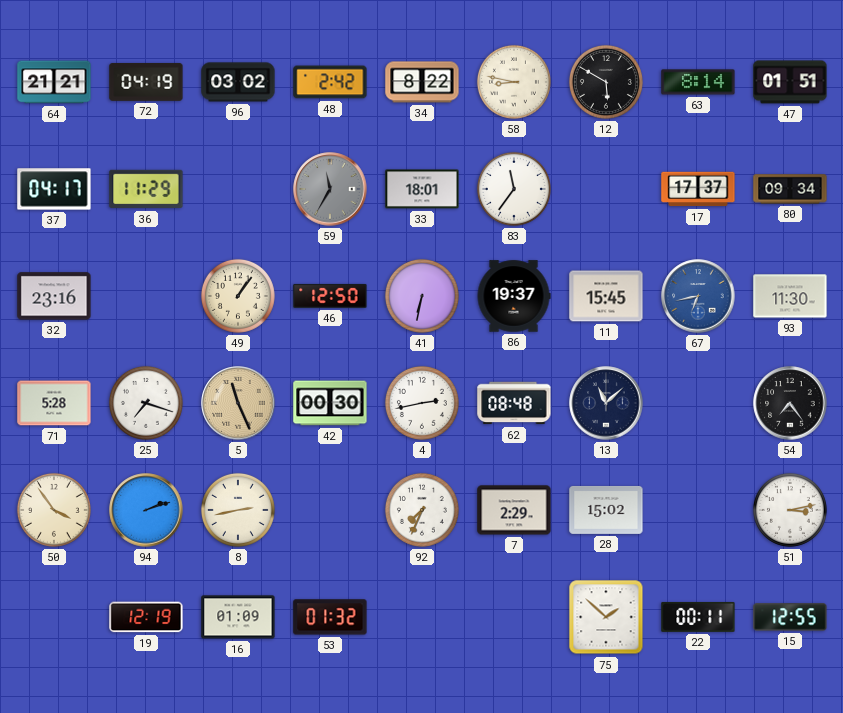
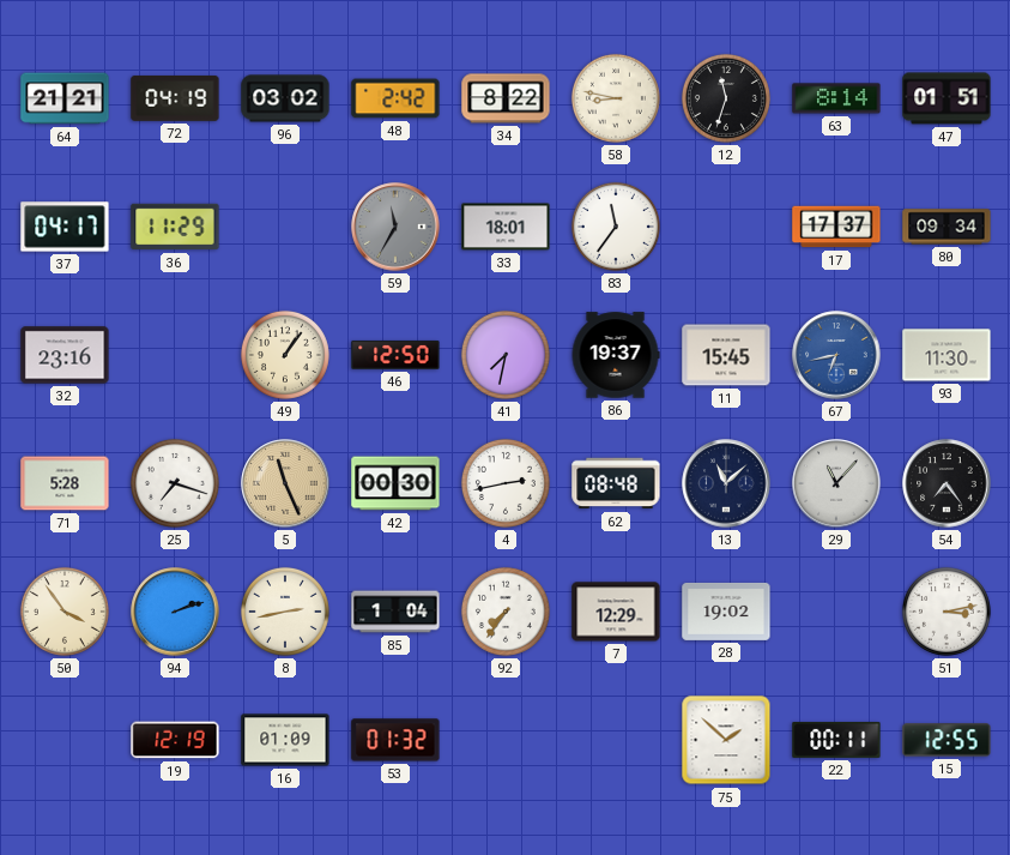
12: 5:50 -> 11:33
41: 6:32 -> 7:32
29: none -> 11:07
85: none -> 1:04
92: 7:34 -> 7:36
7: 2:29 -> 12:29
28: 15:02 -> 19:02
